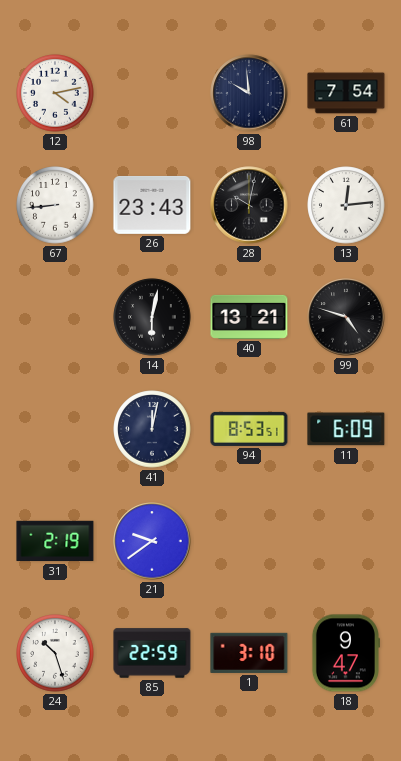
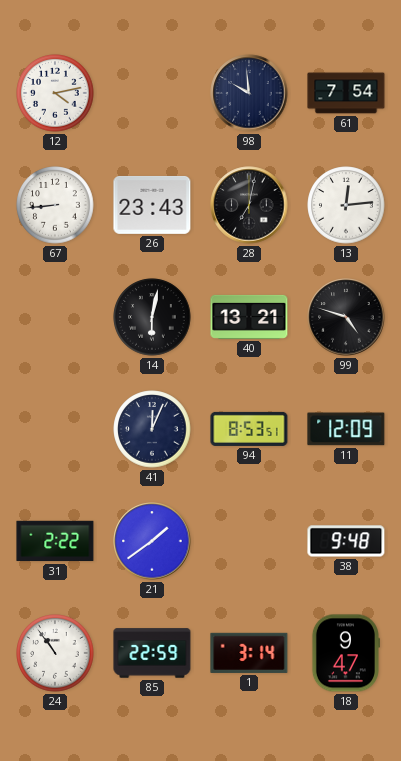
28: 10:02 -> 7:02
41: 12:02 -> 12:04
11: 6:09 -> 12:09
31: 2:19 -> 2:22
21: 9:39 -> 1:39
38: none -> 9:48
24: 10:27 -> 10:54
1: 3:10 -> 3:14
